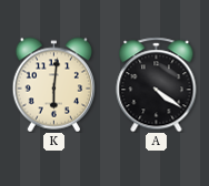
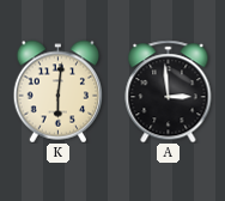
A: 4:21 -> 2:59
